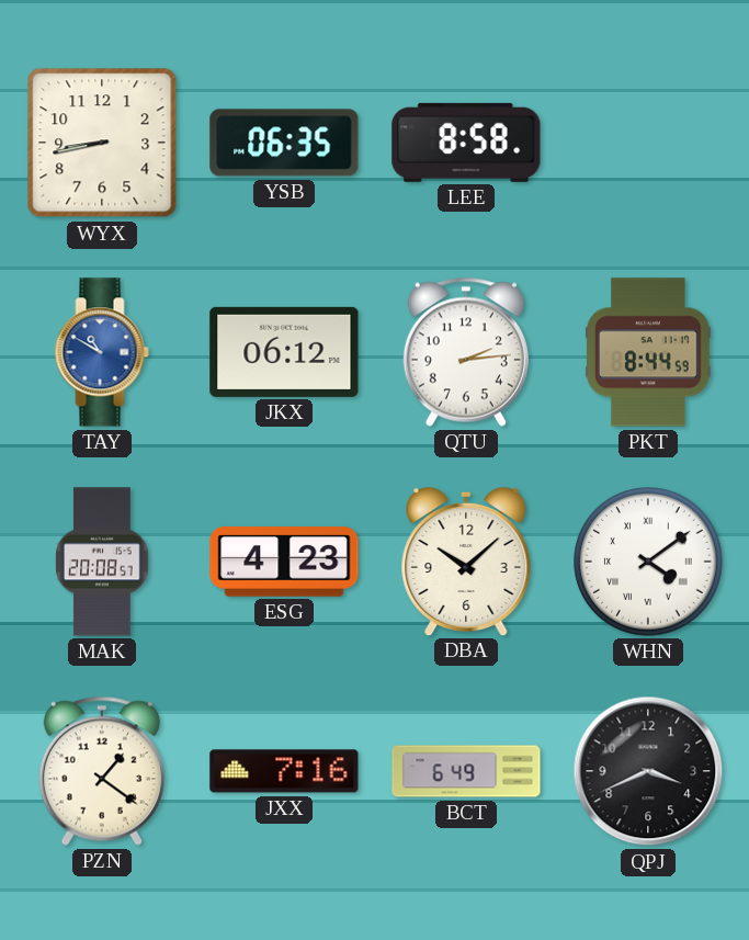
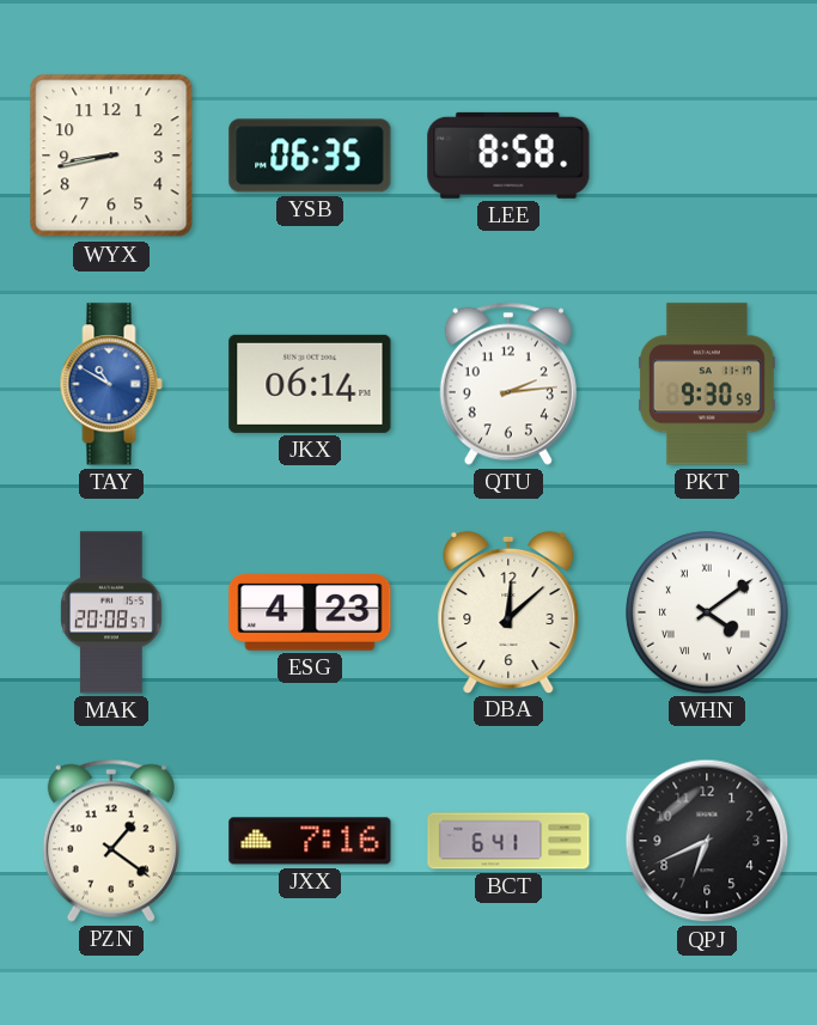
JKX: 06:12 -> 06:14
PKT: 8:44 -> 9:30
DBA: 10:08 -> 12:08
BCT: 6:49 -> 6:41
QPJ: 3:41 -> 6:41
